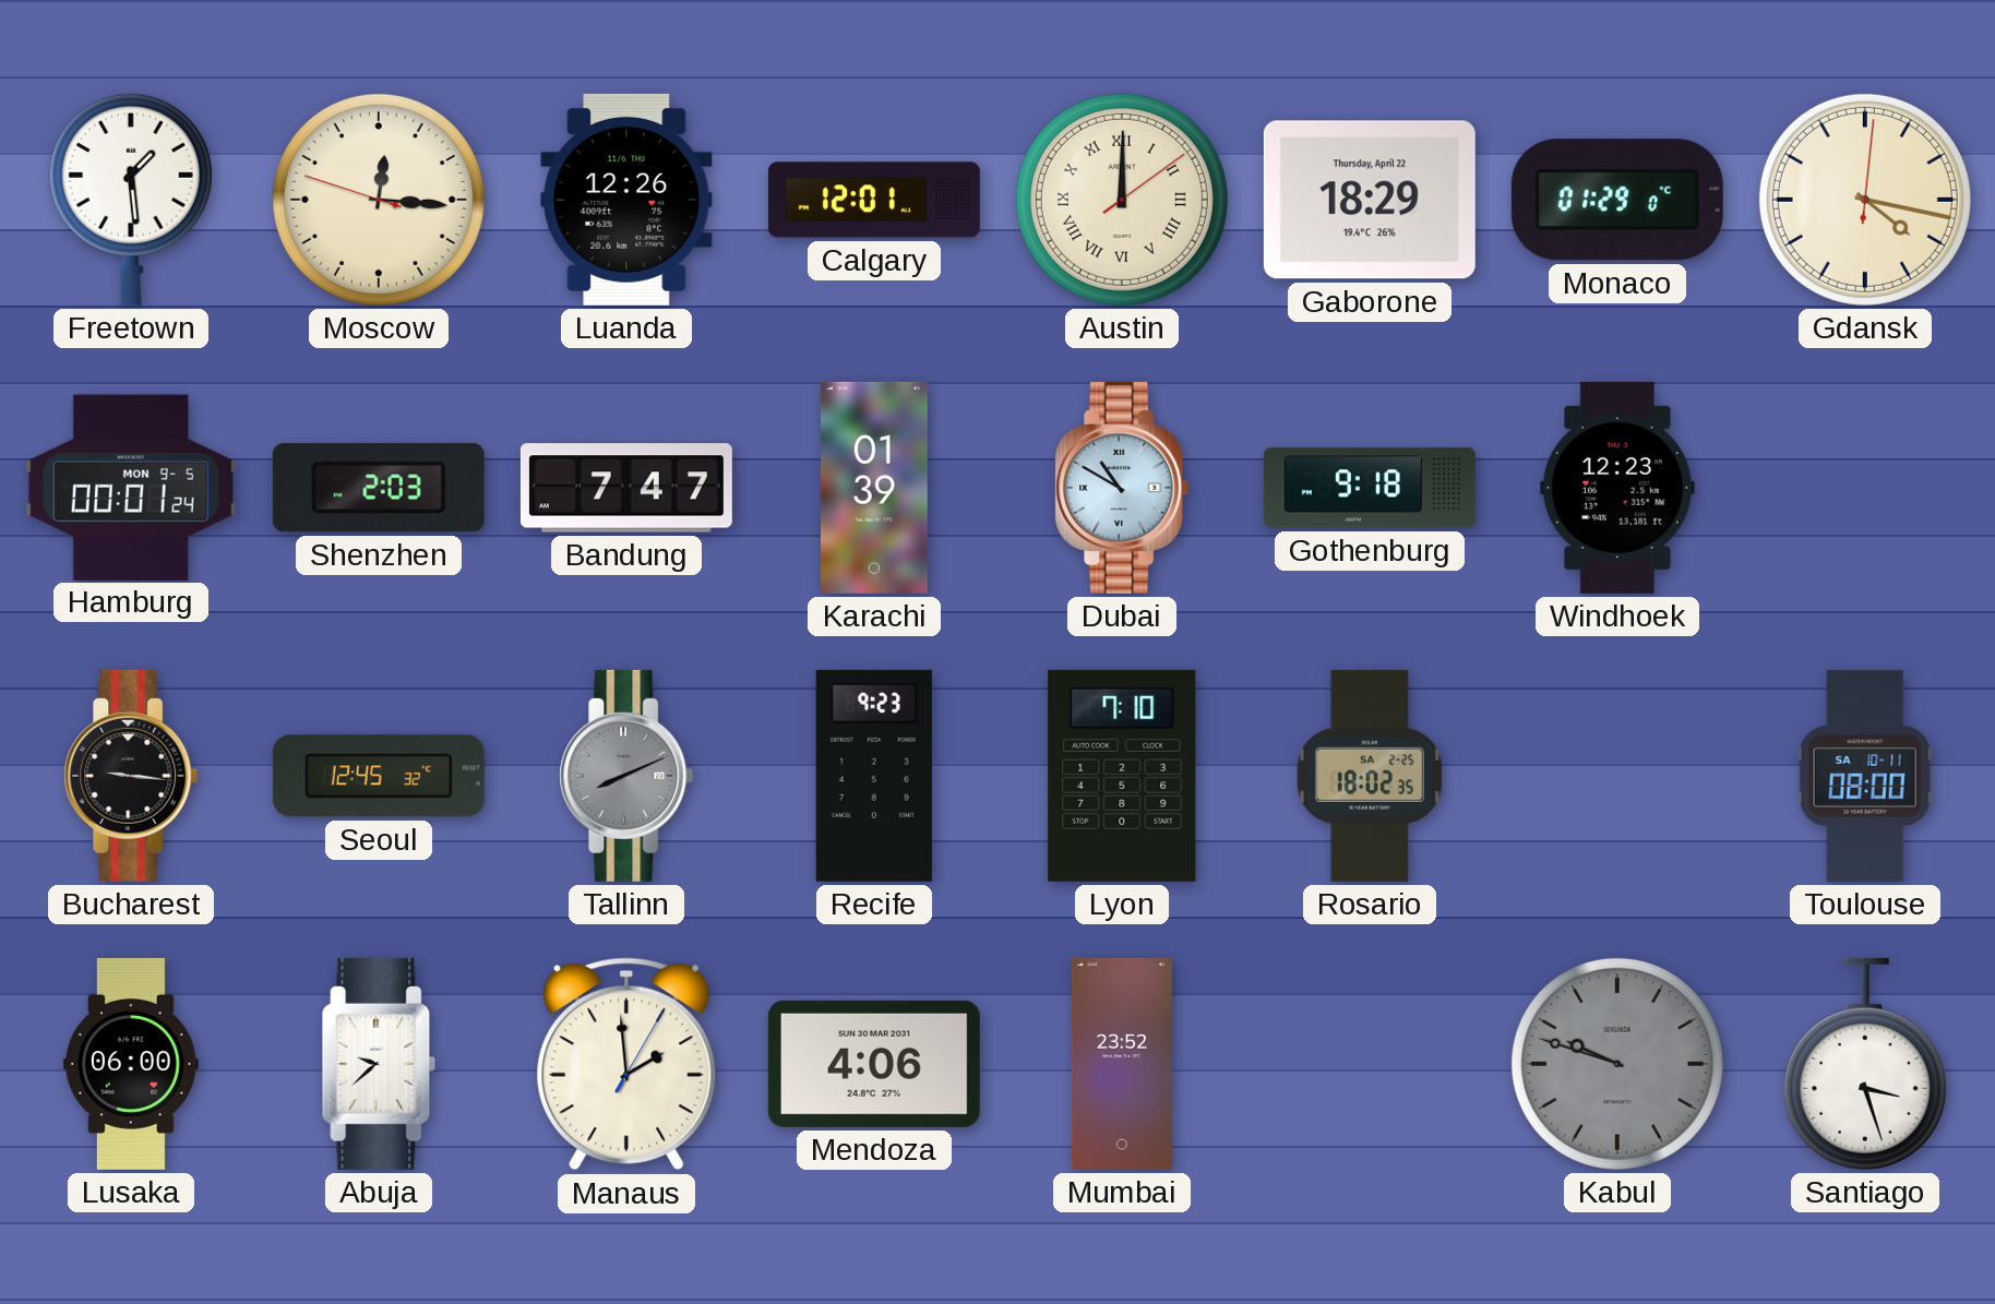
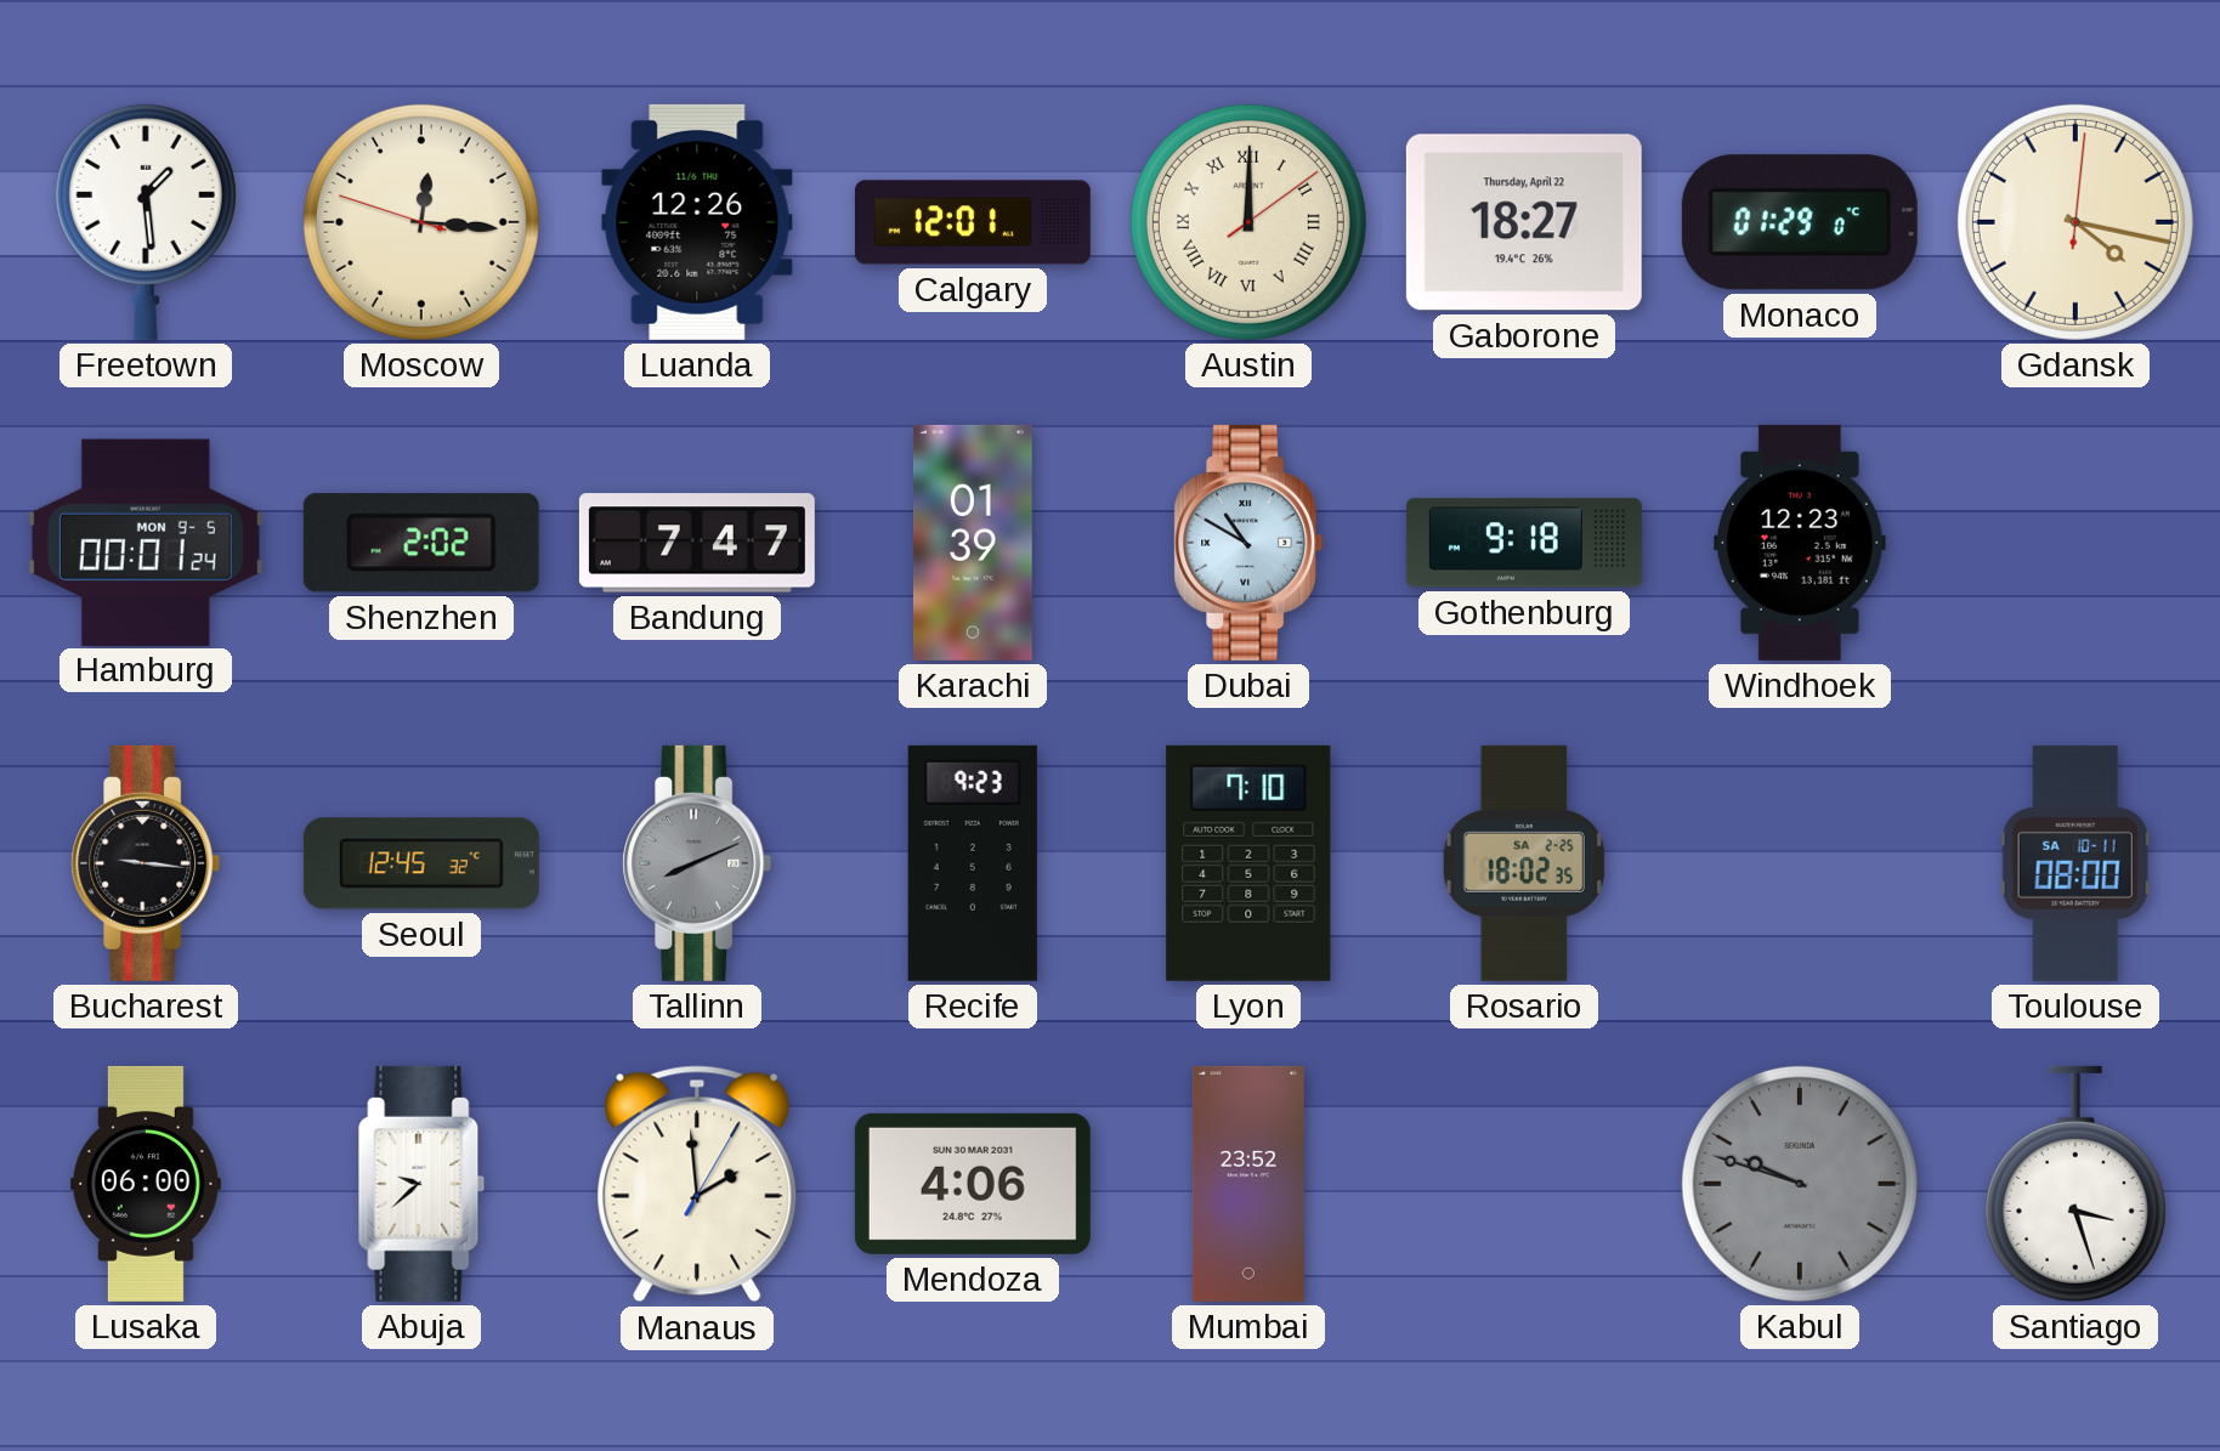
Gaborone: 18:29 -> 18:27
Shenzhen: 2:03 -> 2:02
